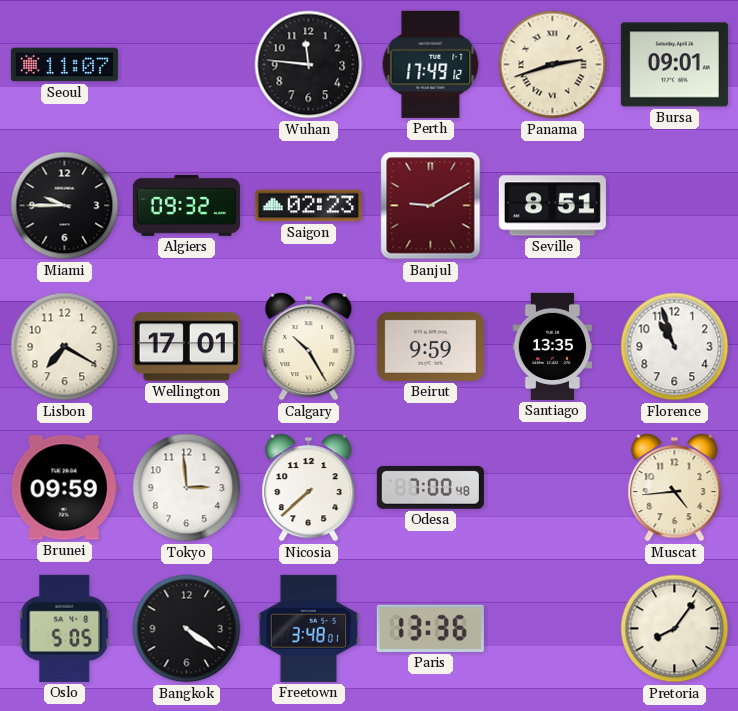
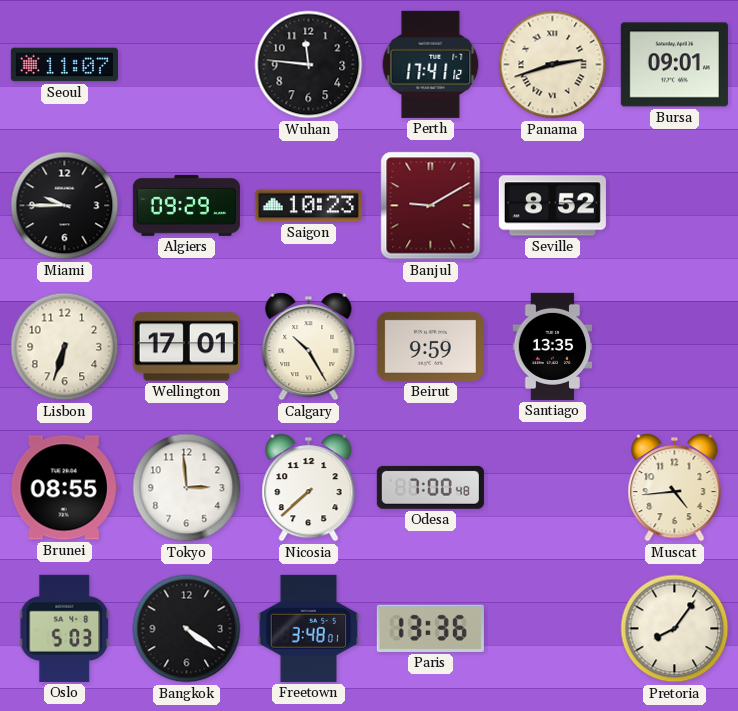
Perth: 17:49 -> 17:41
Algiers: 09:32 -> 09:29
Saigon: 02:23 -> 10:23
Seville: 8:51 -> 8:52
Lisbon: 7:20 -> 6:33
Florence: 10:57 -> none
Brunei: 09:59 -> 08:55
Oslo: 5:05 -> 5:03
